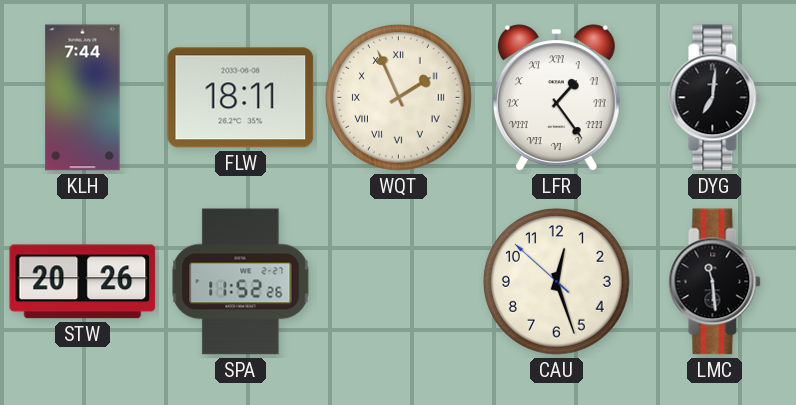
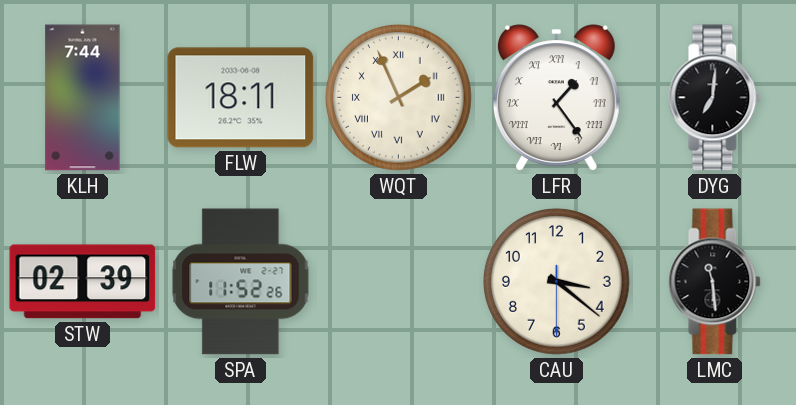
STW: 20:26 -> 02:39
CAU: 12:26 -> 3:21
